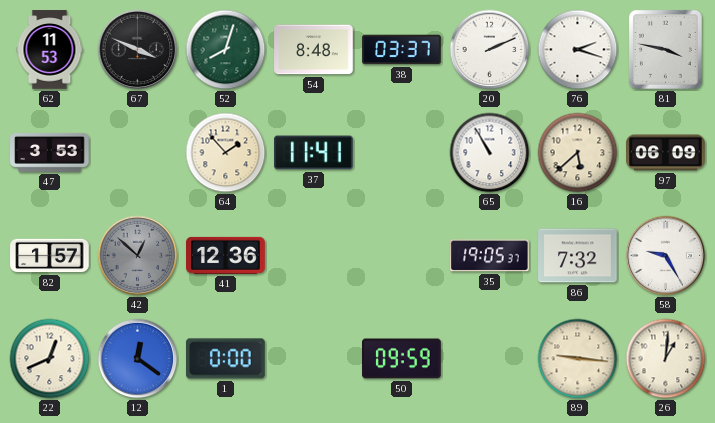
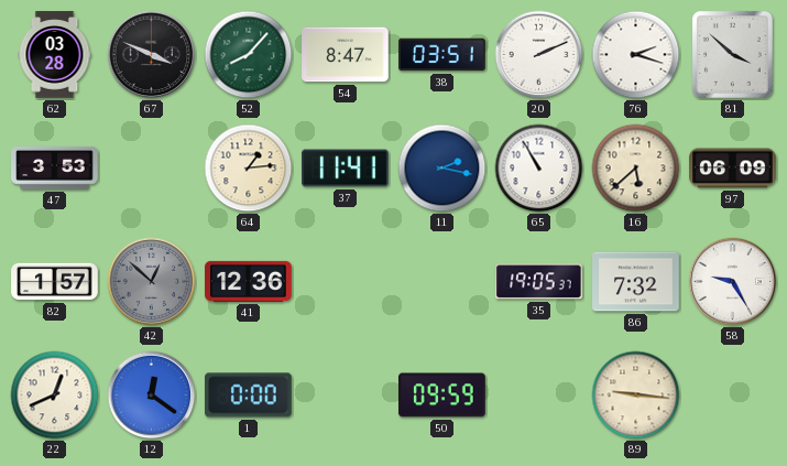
62: 11:53 -> 03:28
52: 8:03 -> 8:07
54: 8:48 -> 8:47
38: 03:37 -> 03:51
81: 3:47 -> 3:52
64: 1:53 -> 1:14
11: none -> 2:17
26: 1:01 -> none
